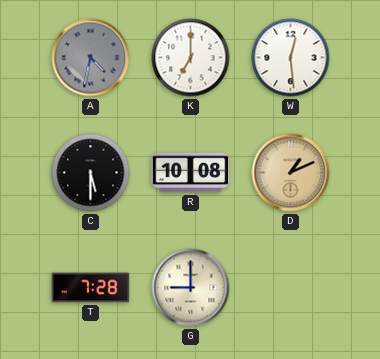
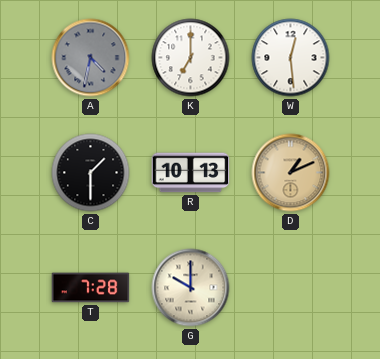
C: 5:30 -> 1:30
R: 10:08 -> 10:13
G: 9:00 -> 10:00
